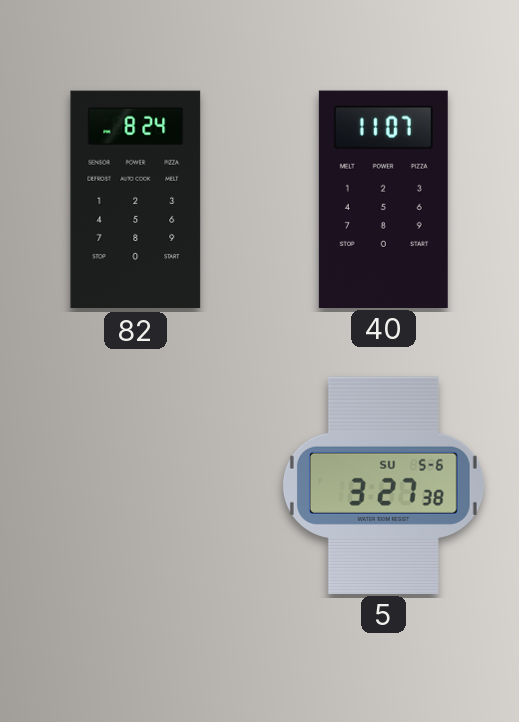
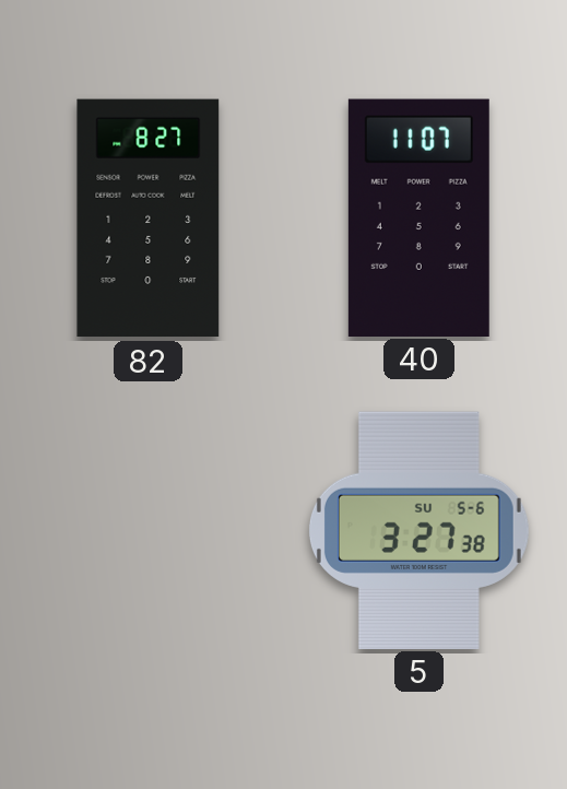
82: 8:24 -> 8:27
